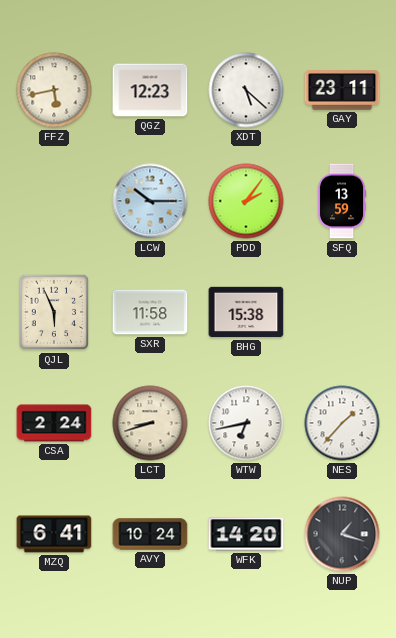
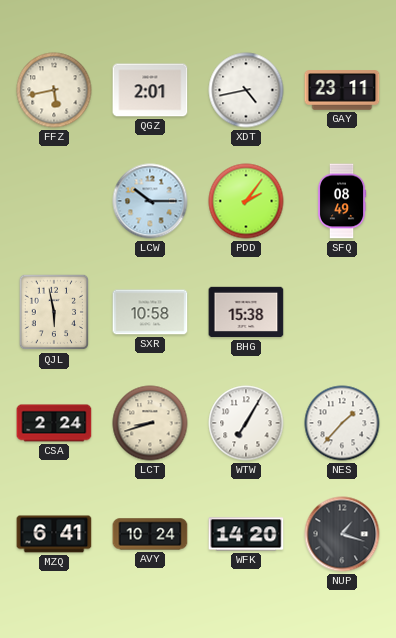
QGZ: 12:23 -> 2:01
XDT: 5:22 -> 4:43
SFQ: 13:59 -> 08:49
QJL: 5:56 -> 5:58
SXR: 11:58 -> 10:58
WTW: 6:43 -> 7:05
